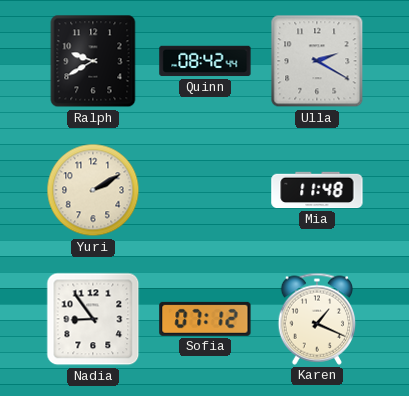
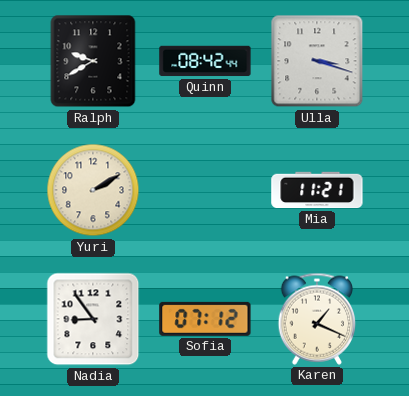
Ulla: 2:20 -> 3:18
Mia: 11:48 -> 11:21
